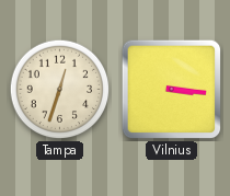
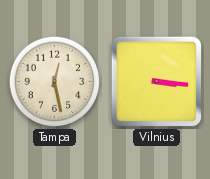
Tampa: 12:33 -> 12:28
